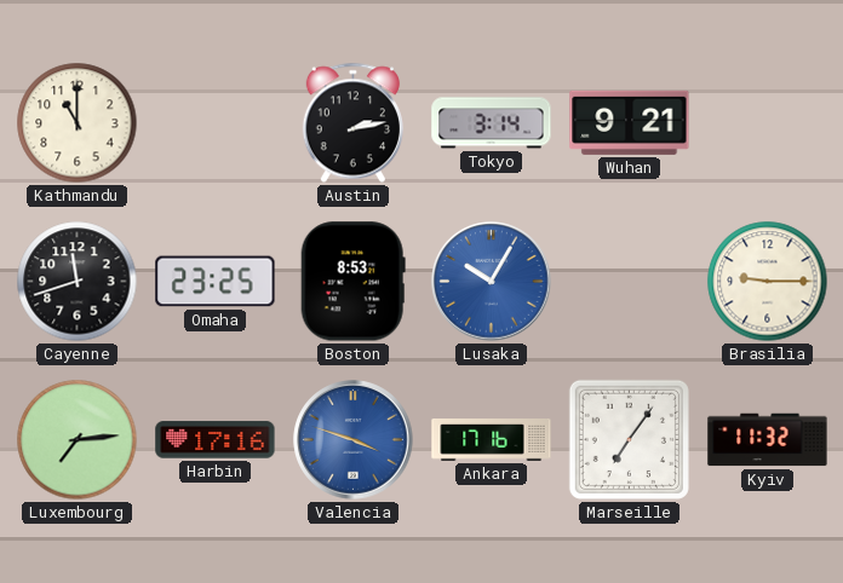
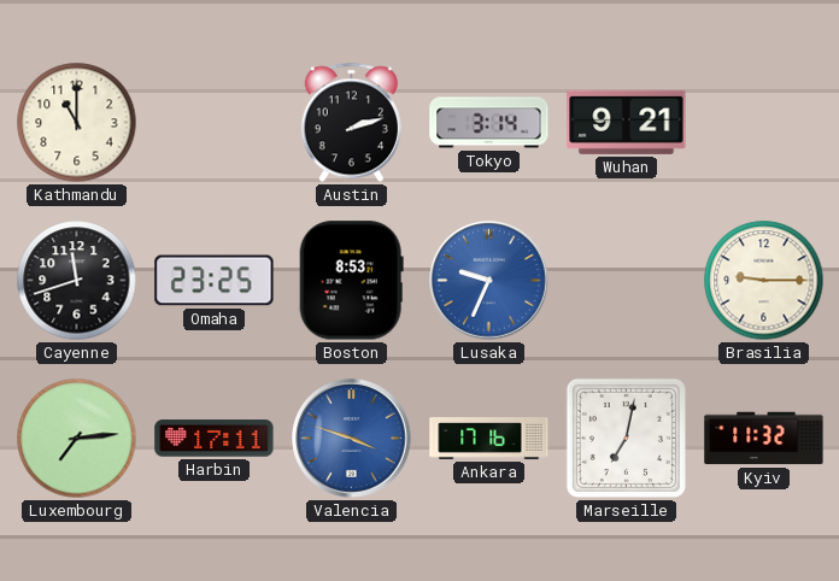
Austin: 2:13 -> 2:12
Lusaka: 10:05 -> 9:34
Harbin: 17:16 -> 17:11
Marseille: 7:06 -> 7:02
